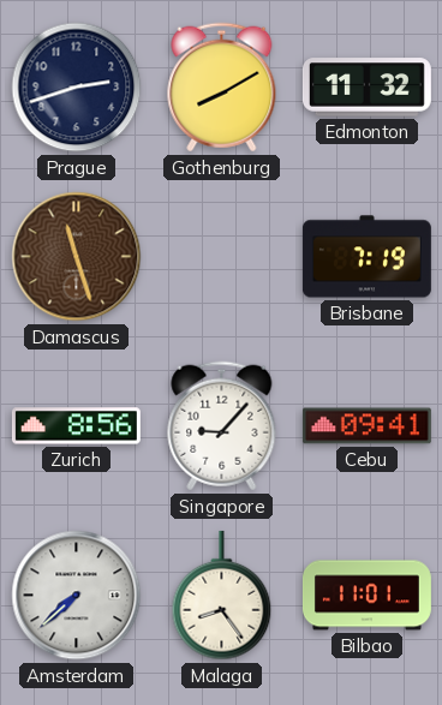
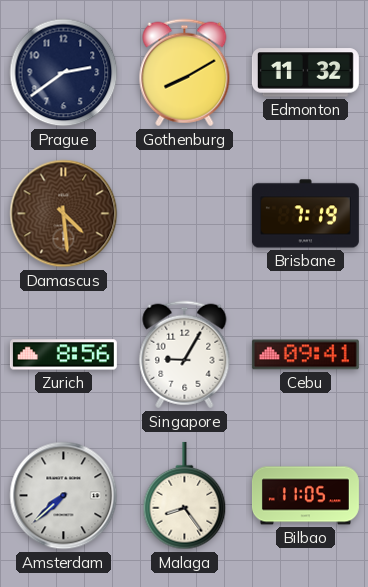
Prague: 2:42 -> 2:39
Damascus: 11:27 -> 4:29
Singapore: 9:07 -> 9:05
Bilbao: 11:01 -> 11:05
